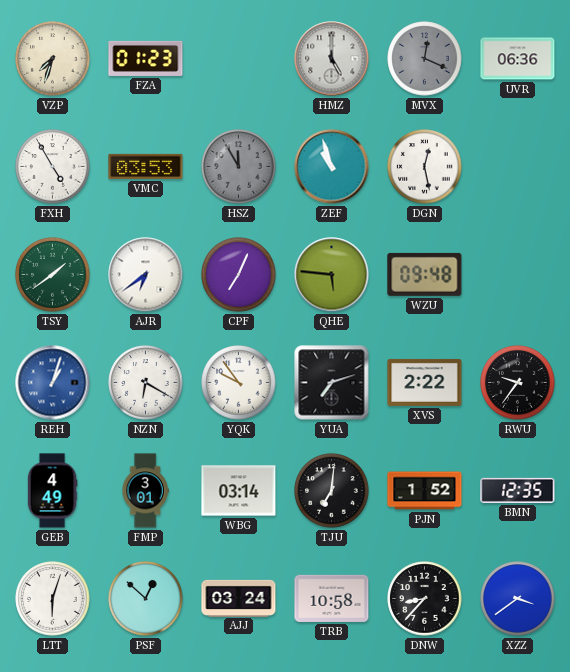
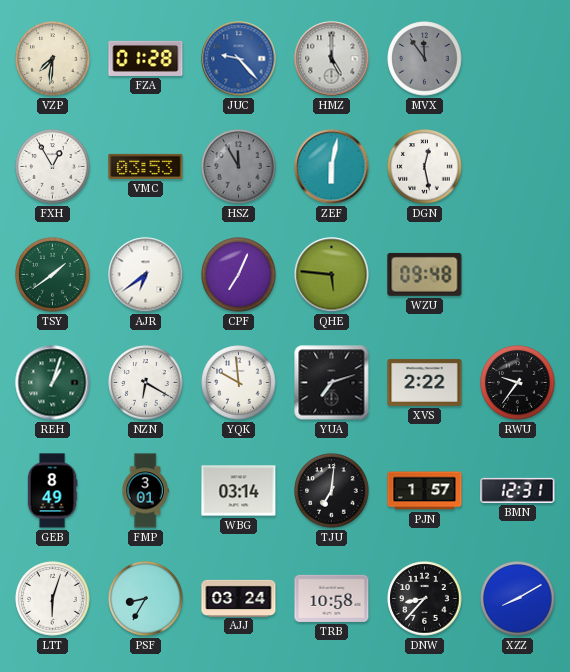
VZP: 7:33 -> 7:31
FZA: 01:23 -> 01:28
JUC: none -> 9:23
MVX: 12:19 -> 11:54
UVR: 06:36 -> none
FXH: 4:55 -> 12:55
ZEF: 10:57 -> 6:02
REH dial: blue -> green
YQK: 9:54 -> 9:59
GEB: 4:49 -> 8:49
PJN: 1:52 -> 1:57
BMN: 12:35 -> 12:31
PSF: 12:52 -> 8:35
XZZ: 3:39 -> 8:10
